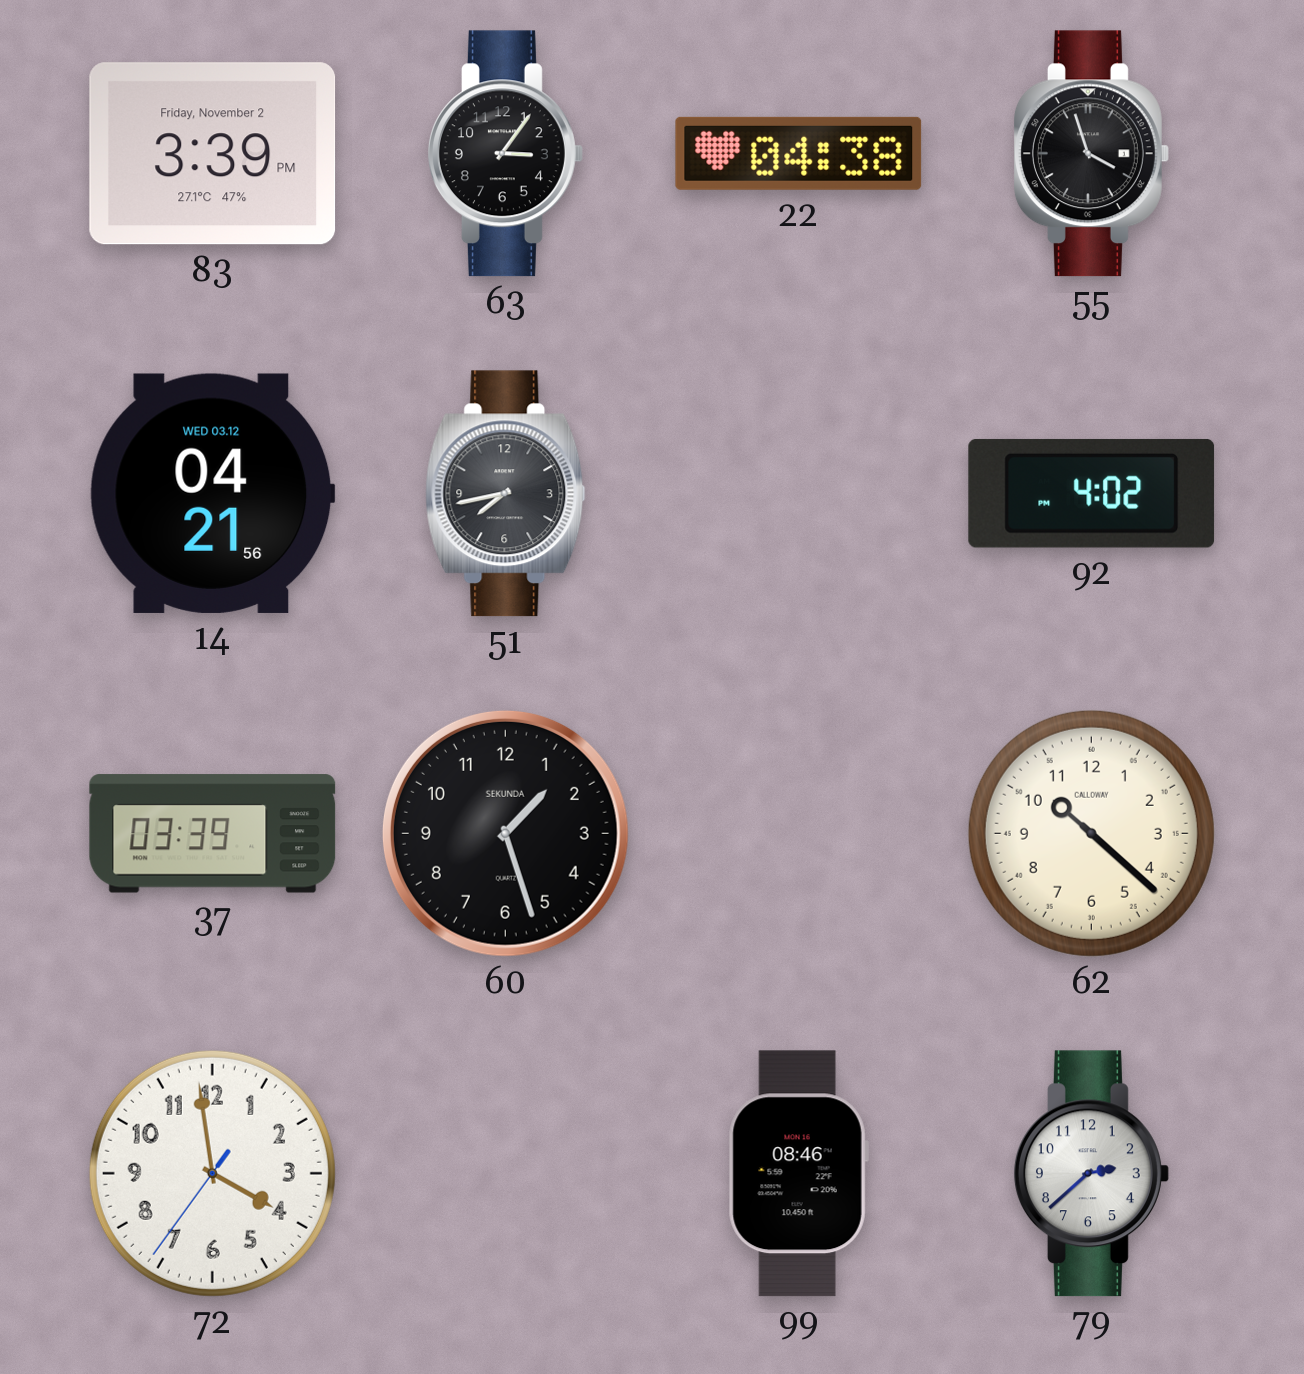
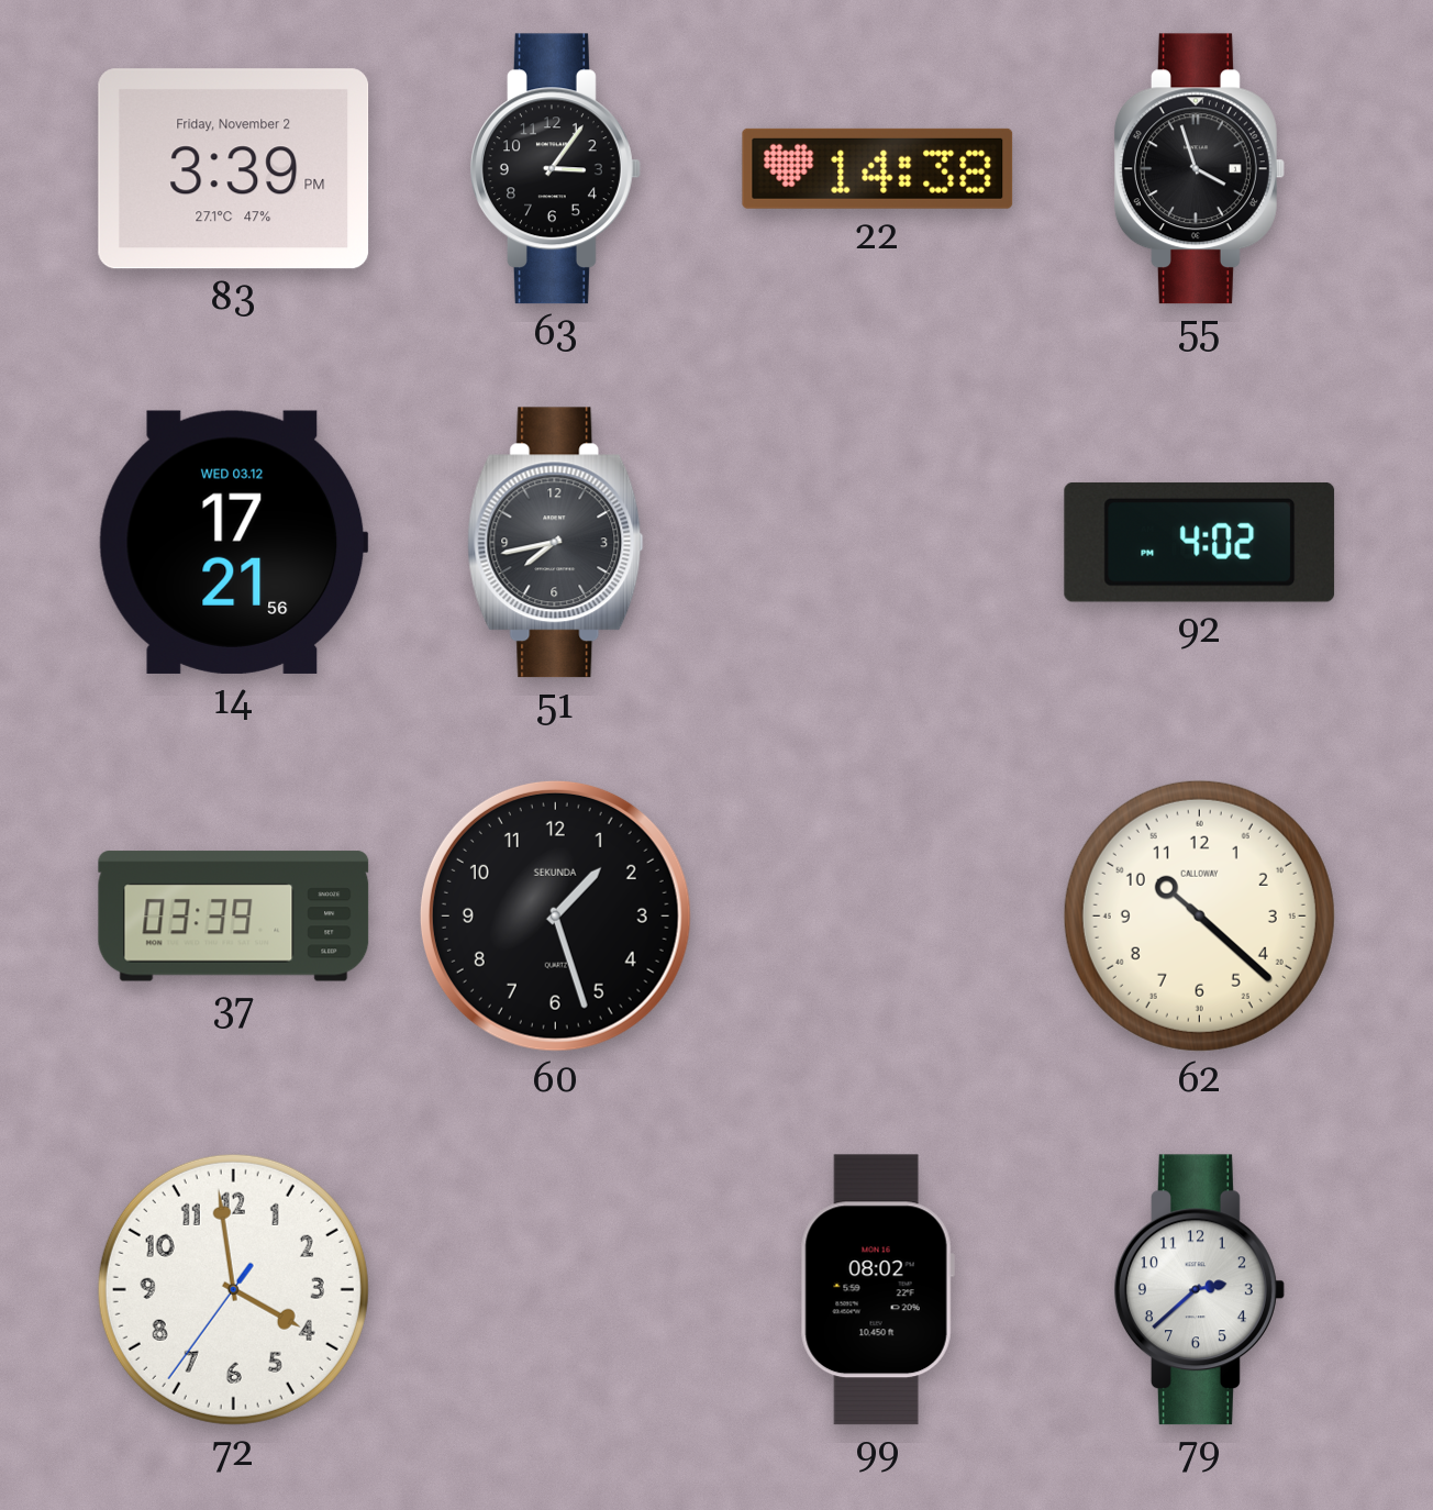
22: 04:38 -> 14:38
14: 04:21 -> 17:21
99: 08:46 -> 08:02
